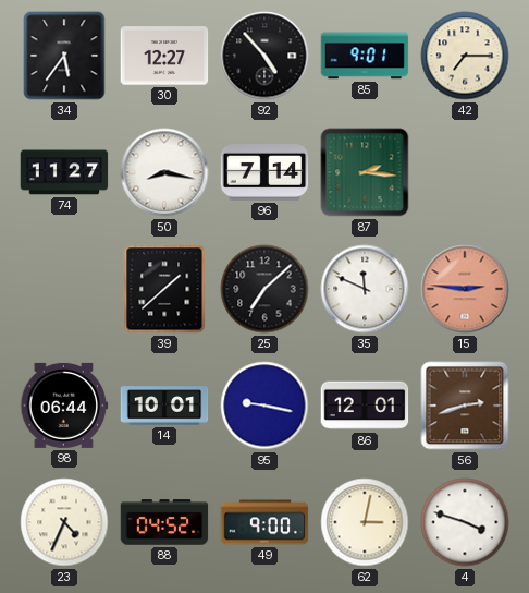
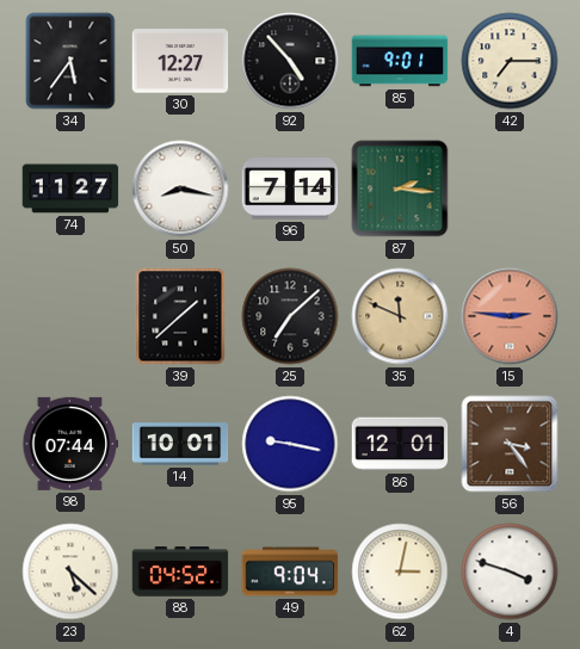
35 dial: white -> champagne
98: 06:44 -> 07:44
56: 2:42 -> 3:24
23: 4:34 -> 5:22
49: 9:00 -> 9:04
